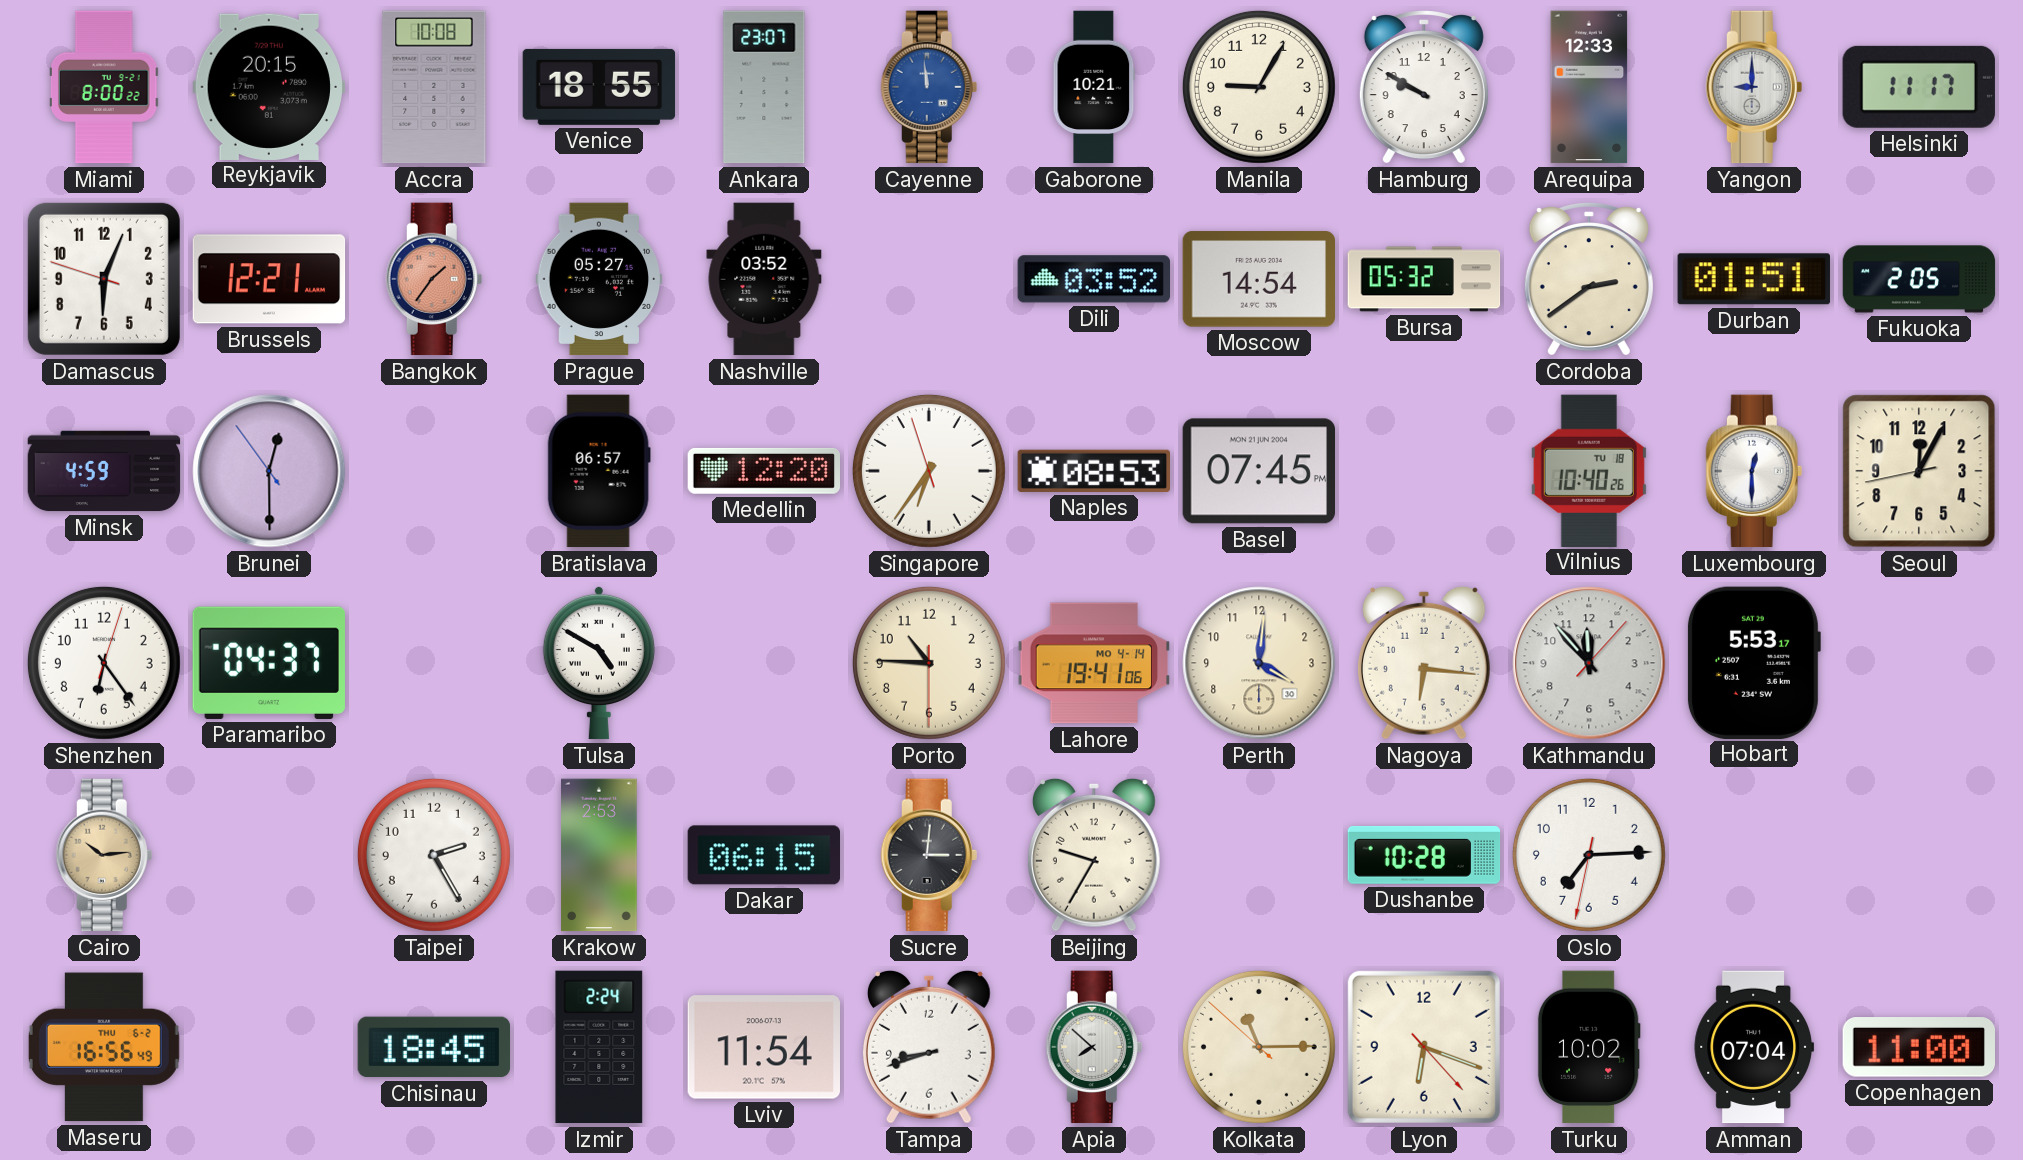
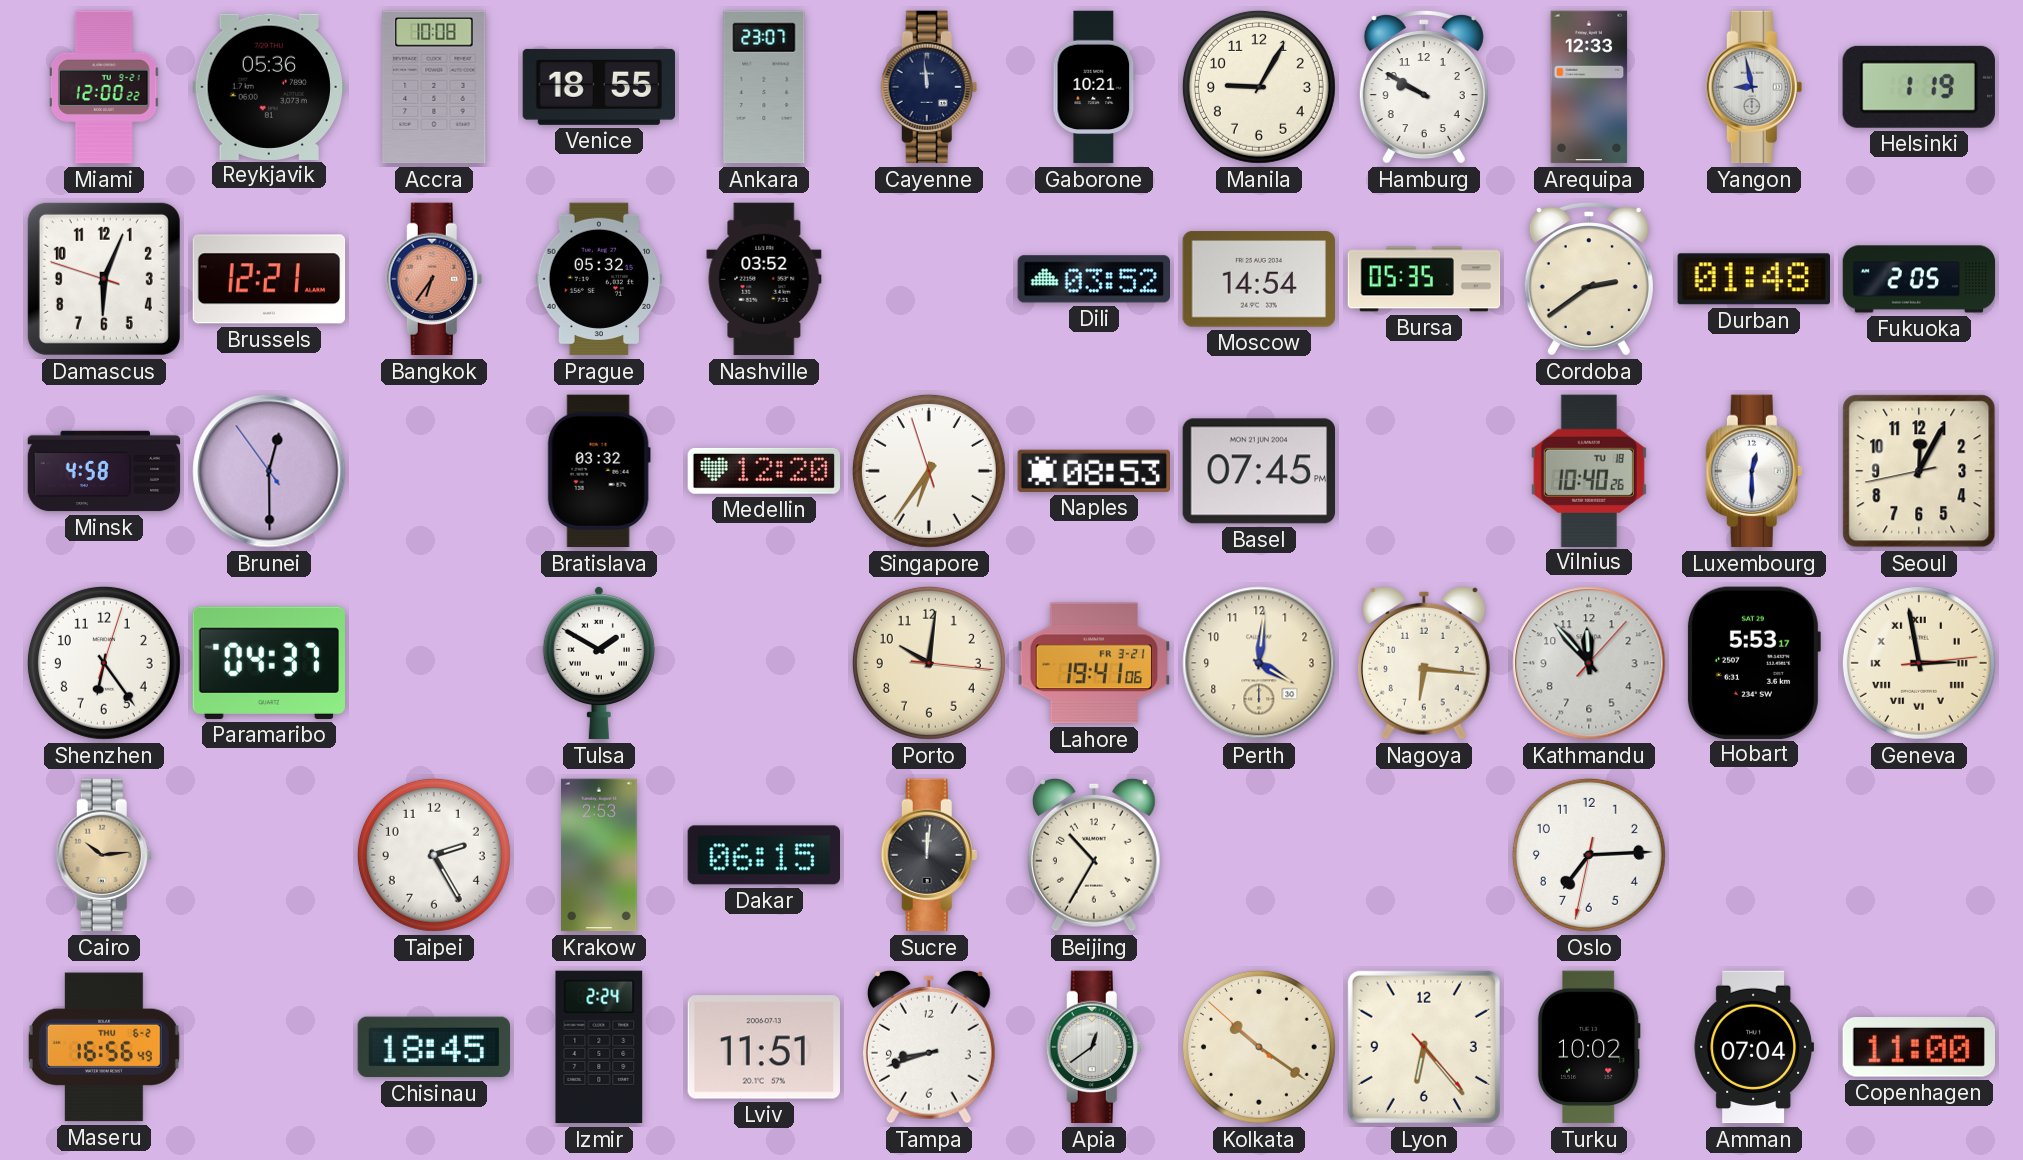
Miami: 8:00 -> 12:00
Reykjavik: 20:15 -> 05:36
Cayenne dial: blue -> navy
Yangon: 9:00 -> 8:58
Helsinki: 11:17 -> 1:19
Bangkok: 1:36 -> 6:36
Prague: 05:27 -> 05:32
Bursa: 05:32 -> 05:35
Durban: 01:51 -> 01:48
Minsk: 4:59 -> 4:58
Bratislava: 06:57 -> 03:32
Tulsa: 4:50 -> 1:50
Porto: 10:45 -> 10:01
Lahore date: MO 4-14 -> FR 3-21
Geneva: none -> 2:58
Sucre: 3:01 -> 12:01
Beijing: 9:35 -> 10:35
Dushanbe: 10:28 -> none
Lviv: 11:54 -> 11:51
Apia: 7:52 -> 12:39
Kolkata: 11:14 -> 10:20
Lyon: 6:18 -> 6:23
